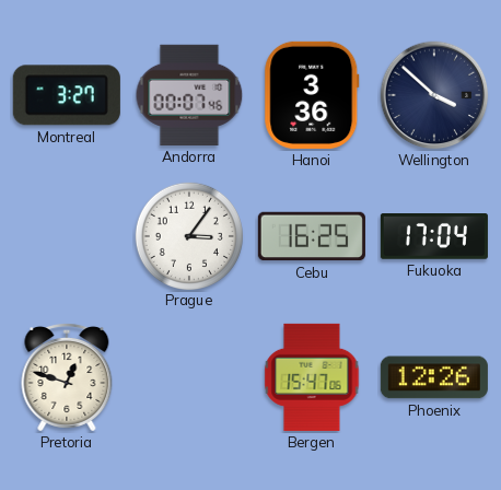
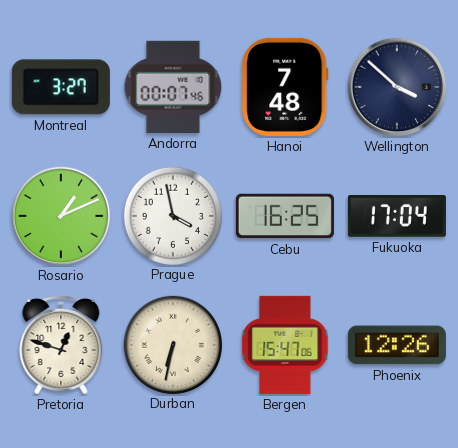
Hanoi: 3:36 -> 7:48
Rosario: none -> 1:11
Prague: 3:06 -> 3:58
Durban: none -> 6:32
